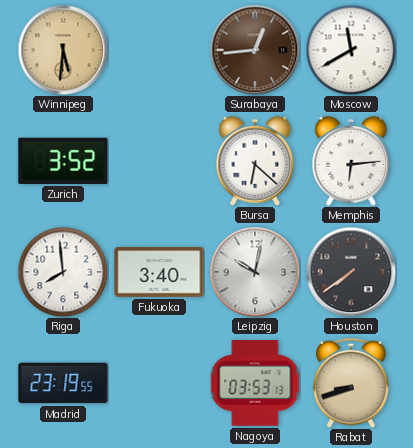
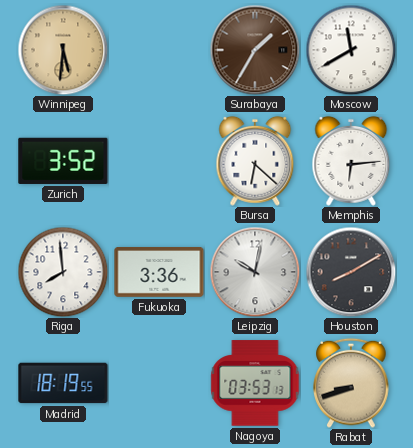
Surabaya: 12:44 -> 1:35
Fukuoka: 3:40 -> 3:36
Houston: 7:39 -> 8:10
Madrid: 23:19 -> 18:19
